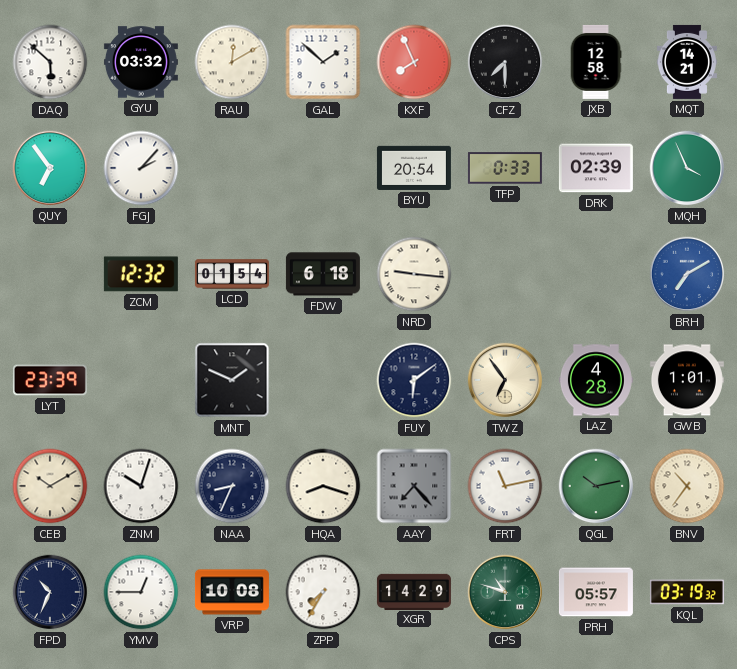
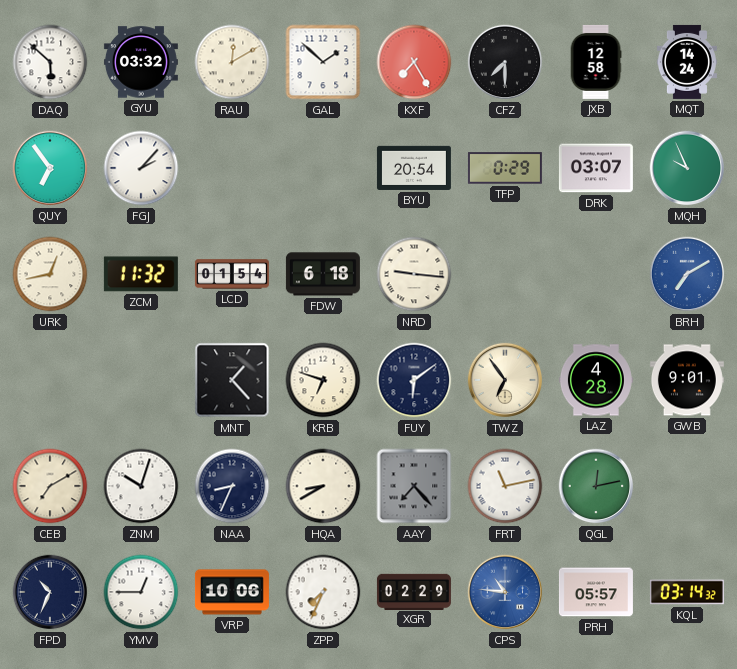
KXF: 7:56 -> 7:25
MQT: 14:21 -> 14:24
TFP: 0:33 -> 0:29
DRK: 02:39 -> 03:07
MQH: 3:56 -> 9:56
URK: none -> 12:43
ZCM: 12:32 -> 11:32
LYT: 23:39 -> none
MNT: 1:49 -> 1:23
KRB: none -> 6:48
GWB: 1:01 -> 9:01
CEB: 10:10 -> 7:10
HQA: 8:18 -> 8:40
QGL: 10:13 -> 12:13
BNV: 10:36 -> none
VRP: 10:08 -> 10:06
ZPP: 7:35 -> 7:34
XGR: 14:29 -> 02:29
CPS: 10:48 -> 10:46
CPS dial: green -> blue
KQL: 03:19 -> 03:14
